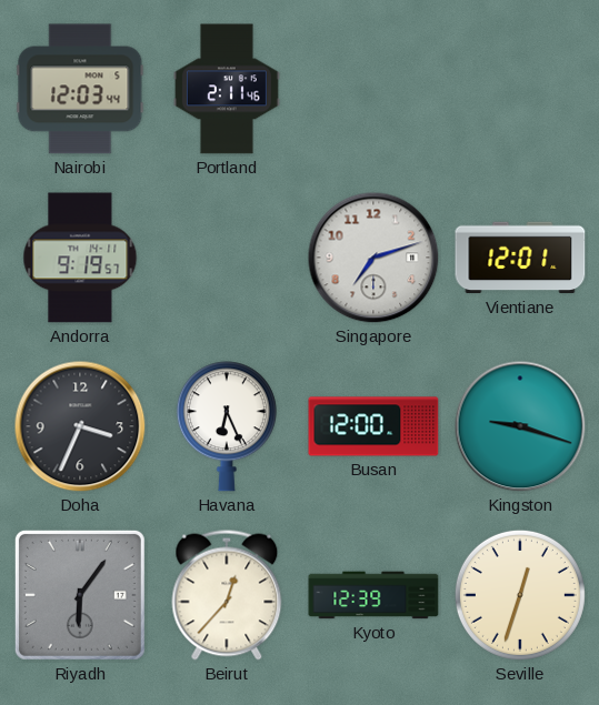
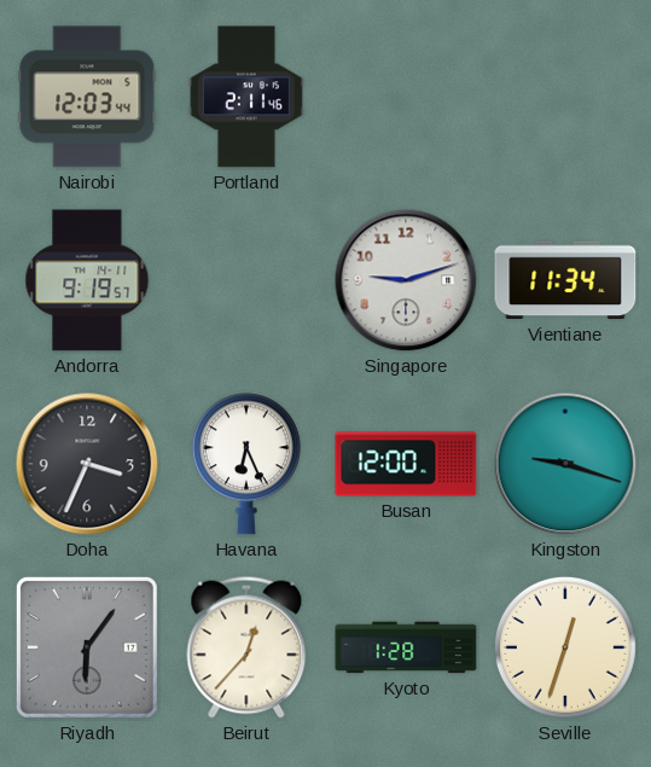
Singapore: 7:12 -> 9:12
Vientiane: 12:01 -> 11:34
Kyoto: 12:39 -> 1:28
